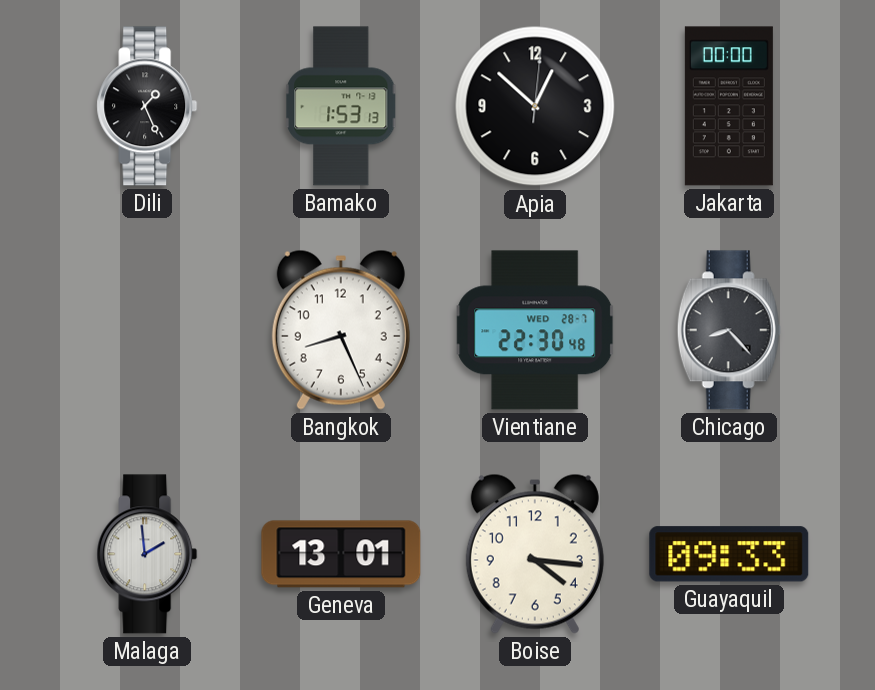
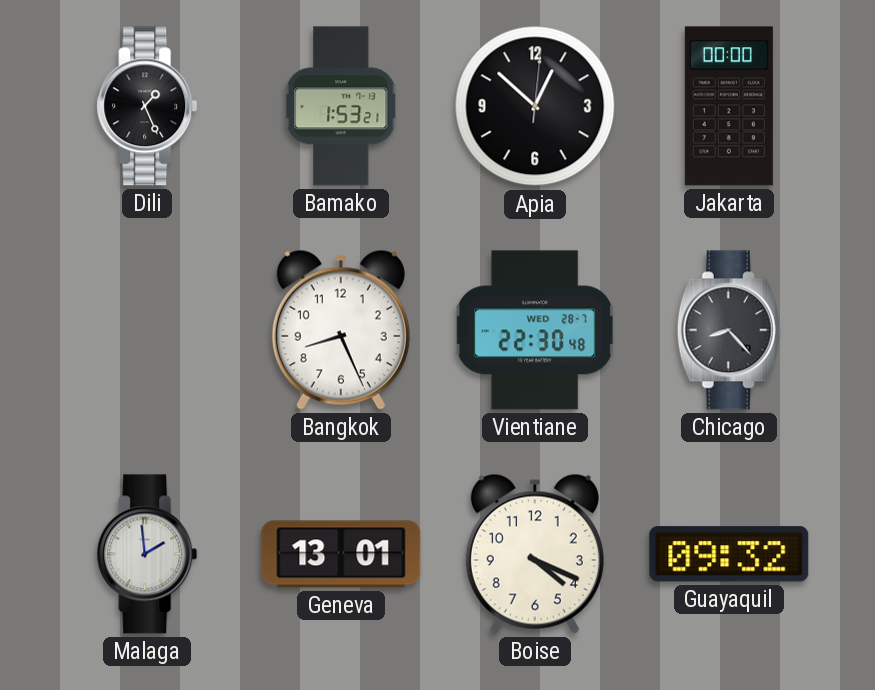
Bamako: 1:53:13 -> 1:53:21
Boise: 4:16 -> 4:19
Guayaquil: 09:33 -> 09:32
